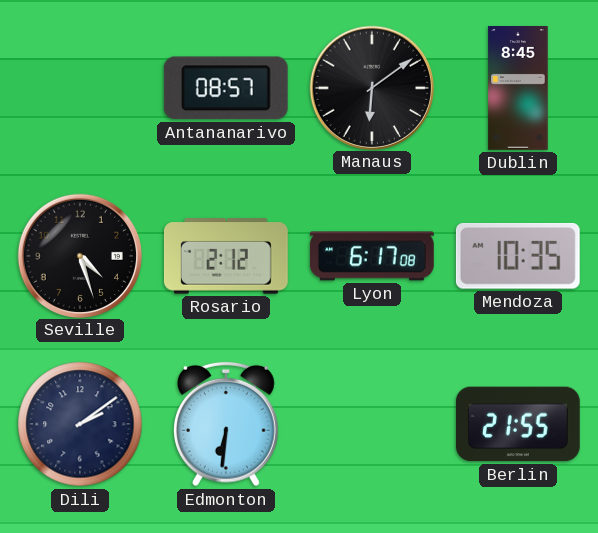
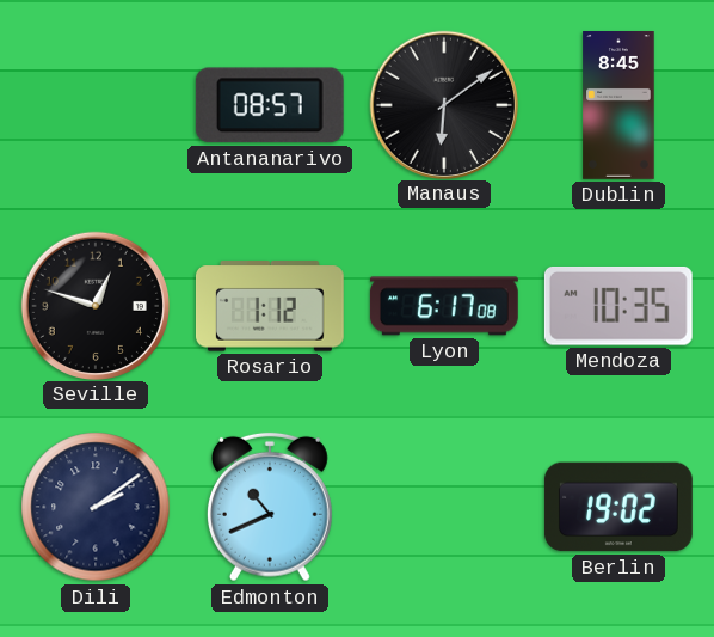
Seville: 4:27 -> 12:48
Rosario: 2:12 -> 1:12
Edmonton: 6:31 -> 10:41
Berlin: 21:55 -> 19:02
